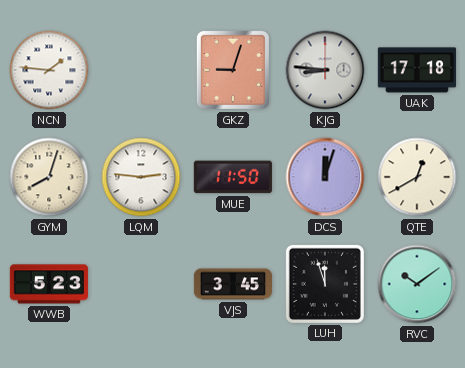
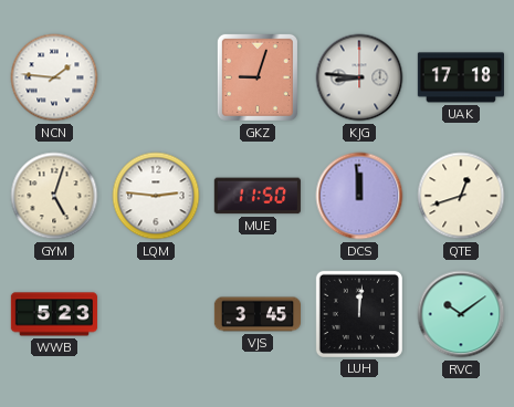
GYM: 8:03 -> 5:03
DCS: 12:03 -> 11:59
QTE: 12:40 -> 12:42
LUH: 11:57 -> 12:01
